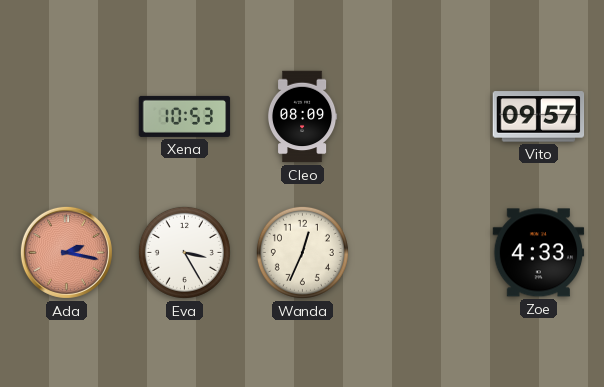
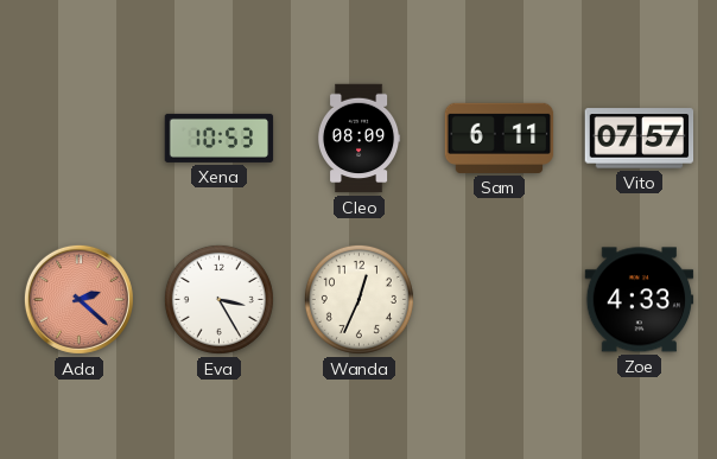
Sam: none -> 6:11
Vito: 09:57 -> 07:57
Ada: 2:17 -> 2:22
